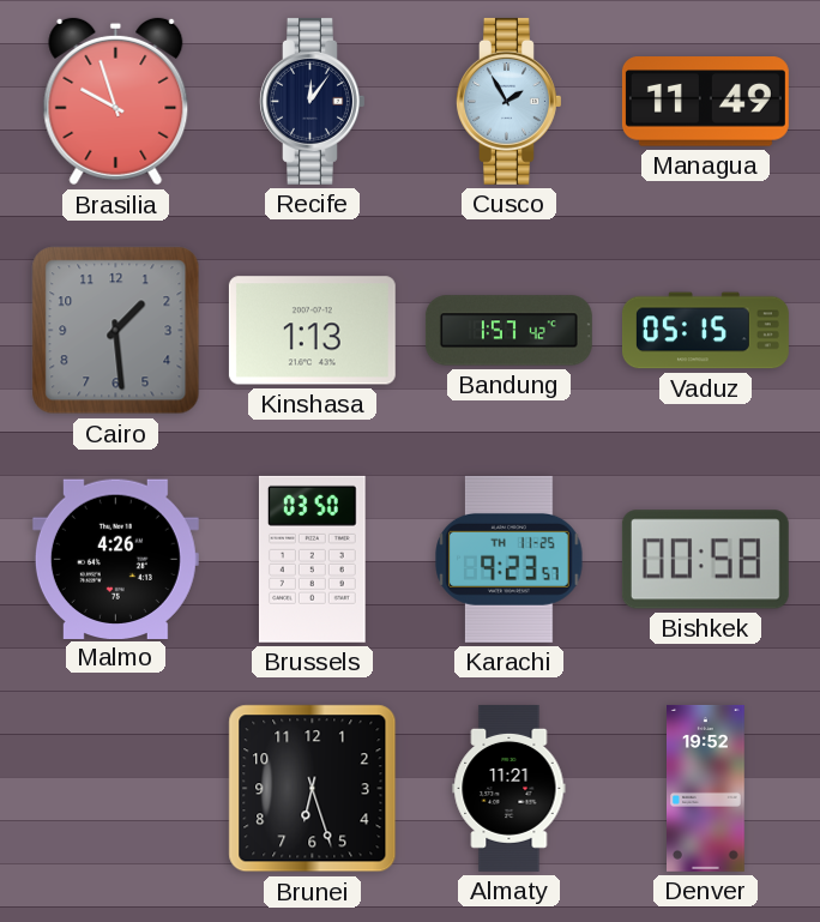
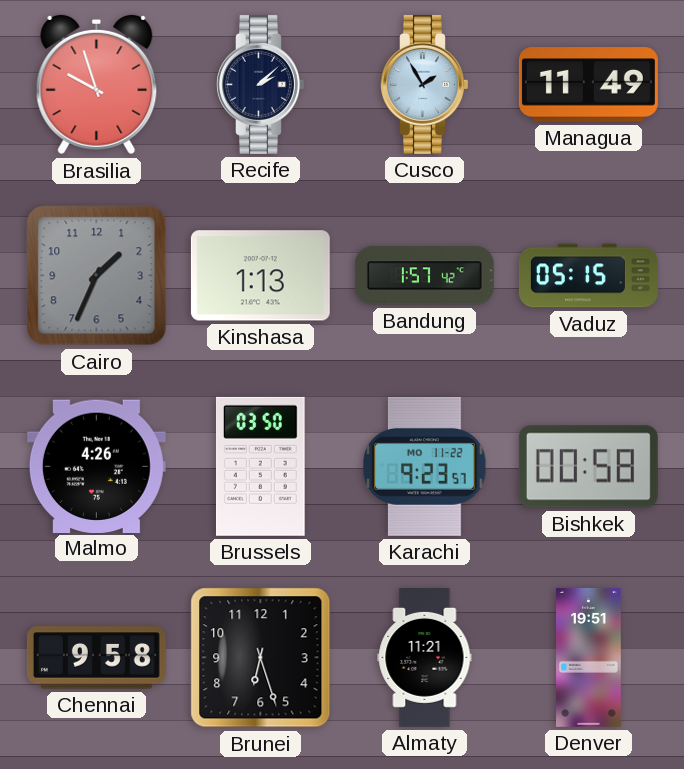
Recife: 12:06 -> 2:08
Cairo: 1:29 -> 1:34
Karachi date: TH 11-25 -> MO 11-22
Chennai: none -> 9:58
Denver: 19:52 -> 19:51
